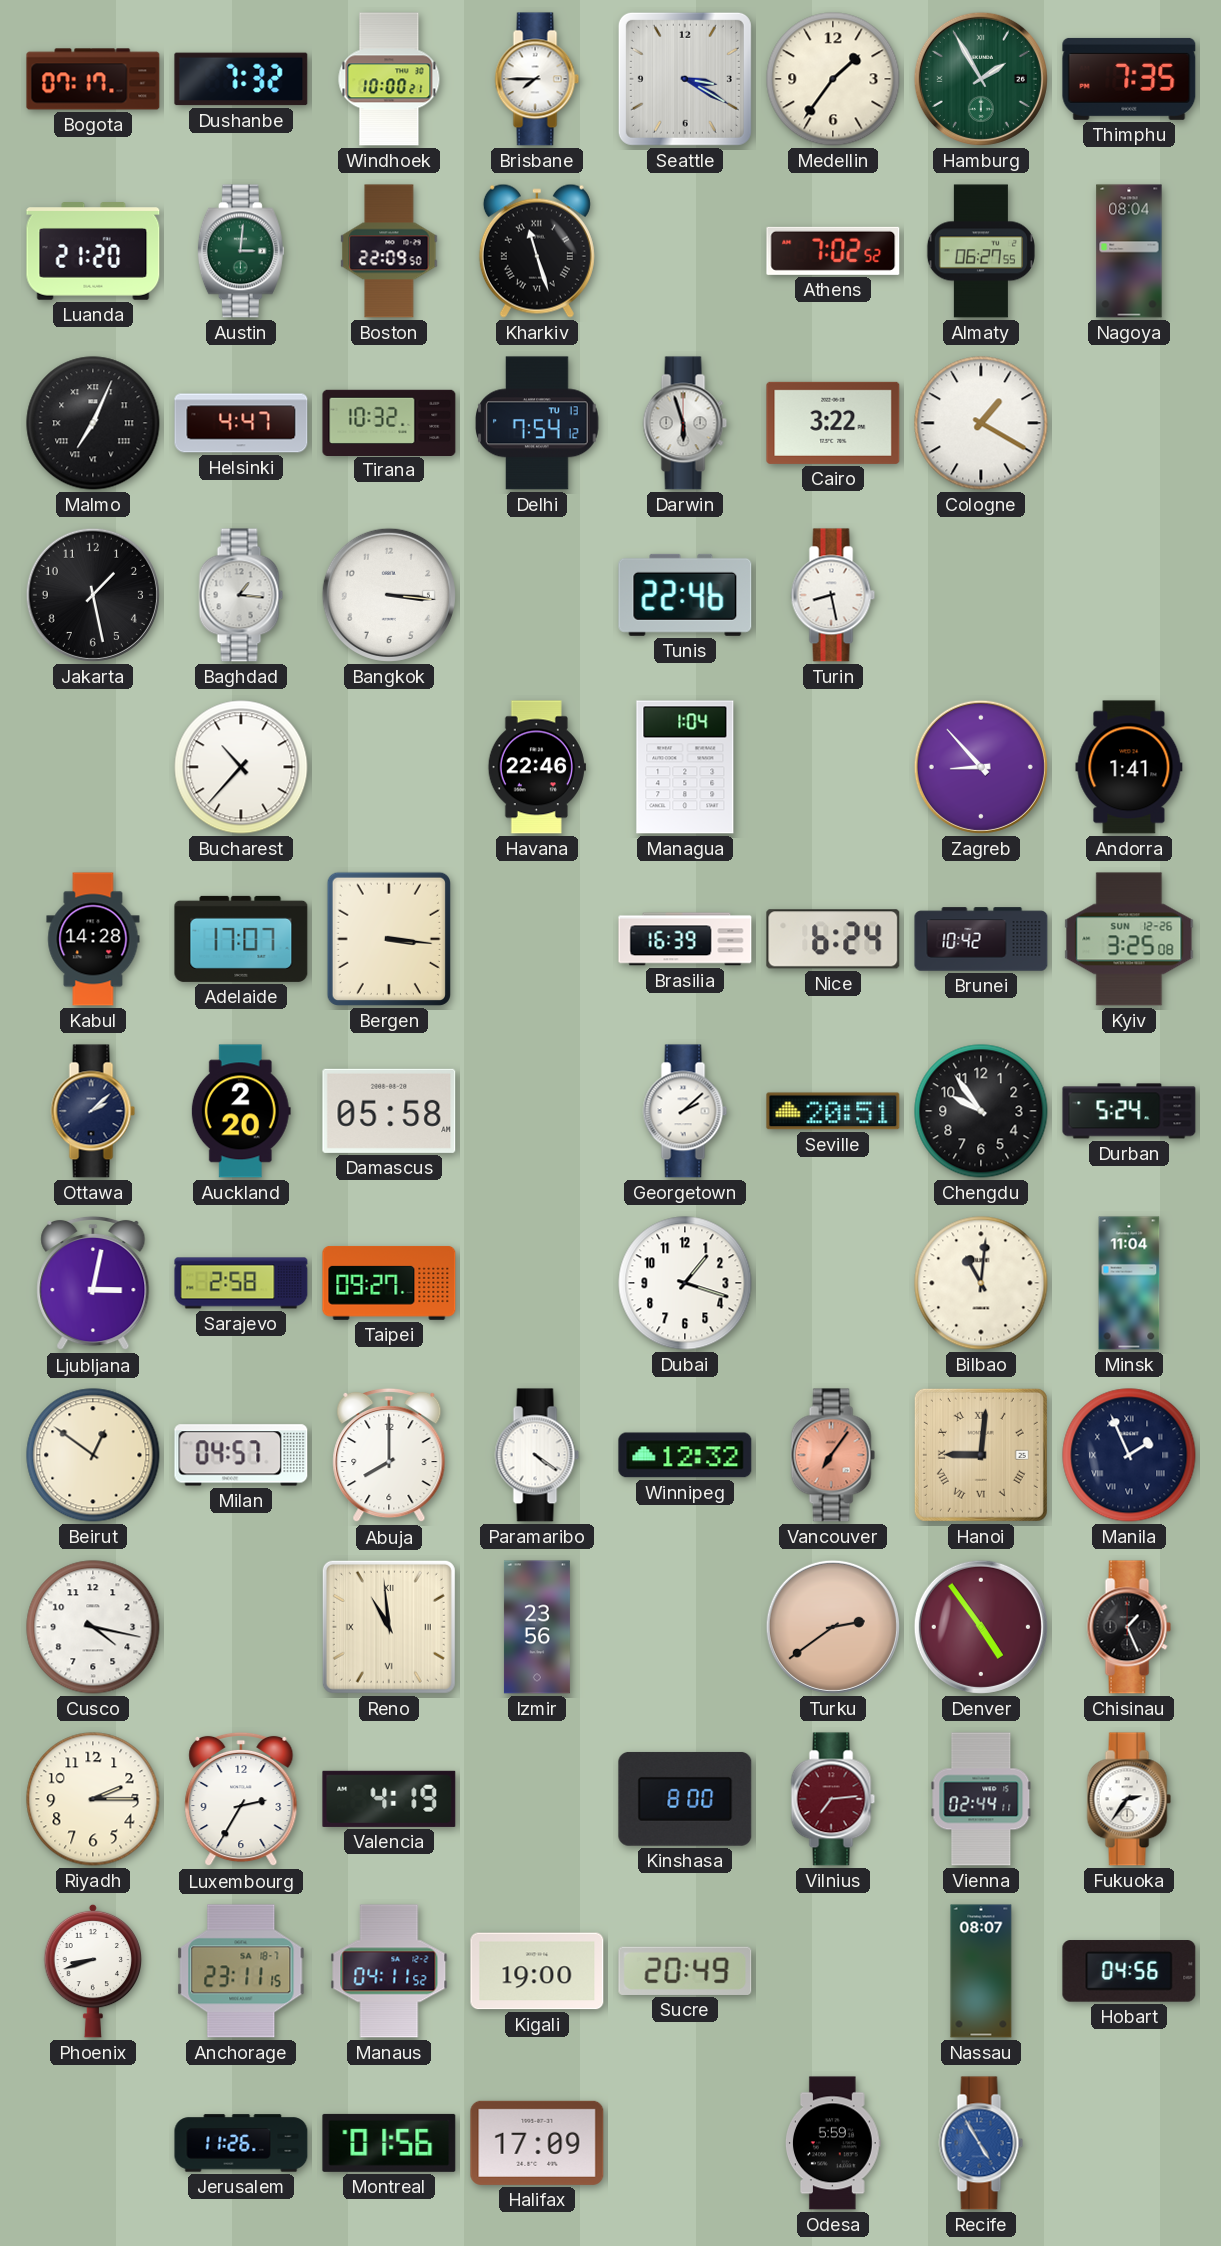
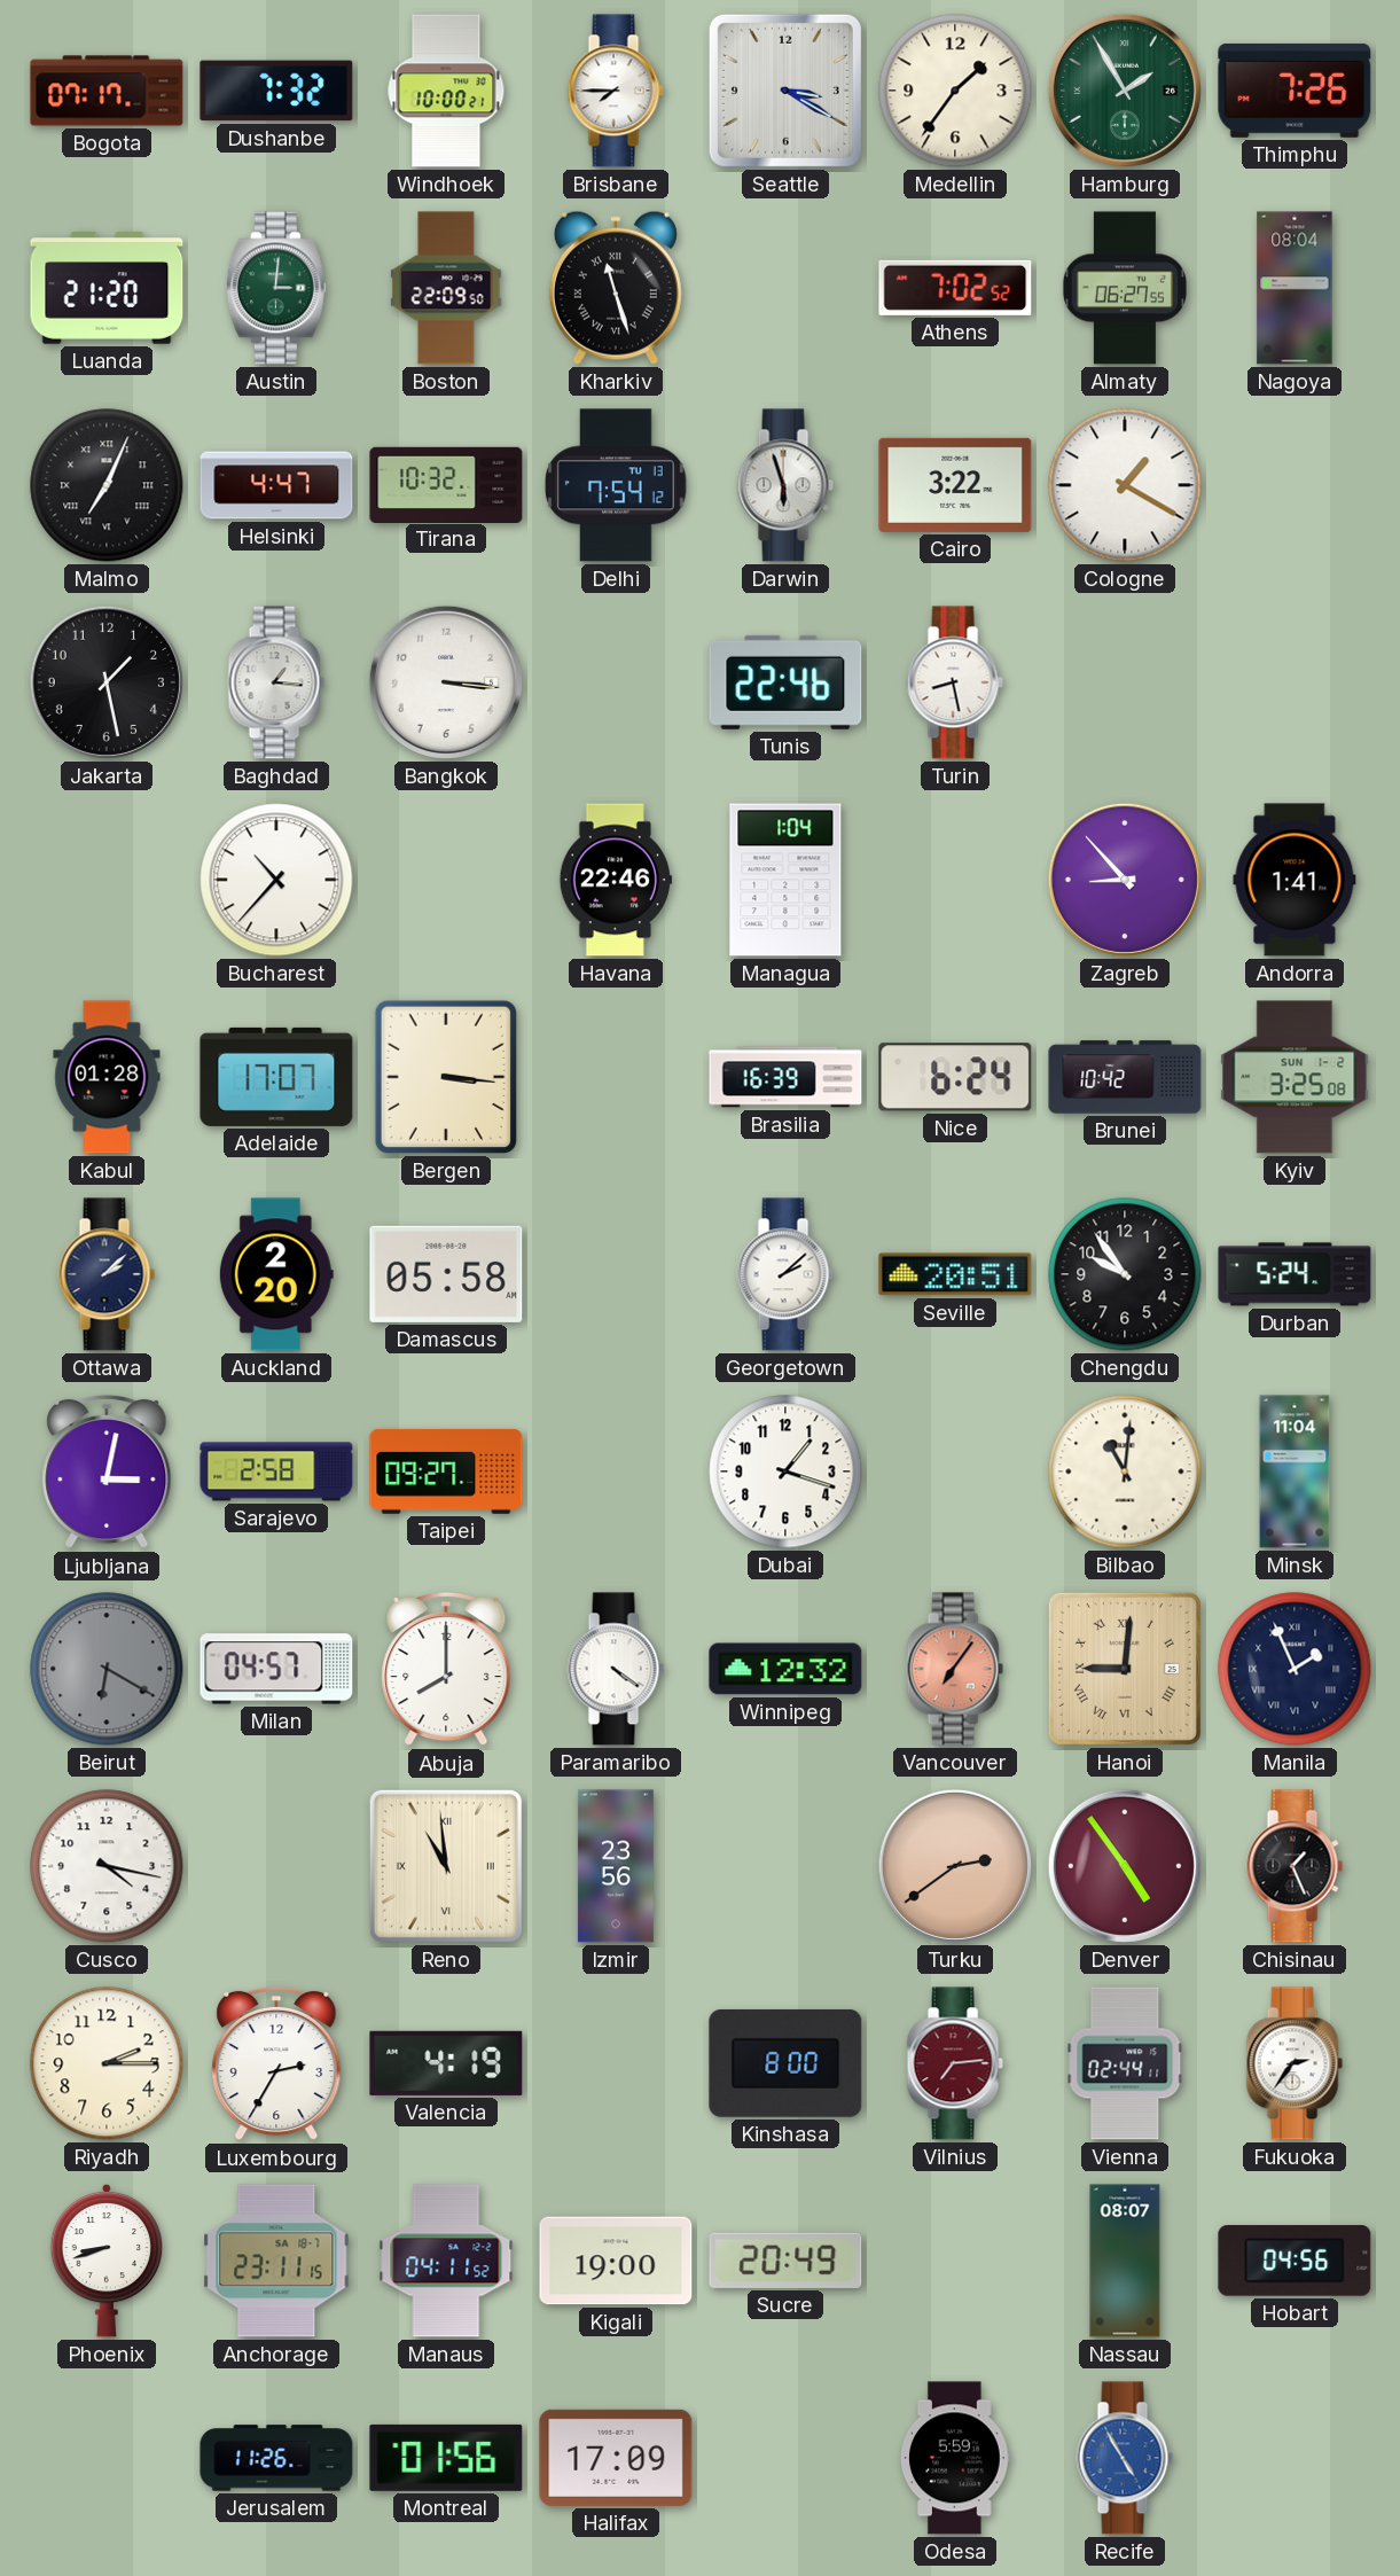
Thimphu: 7:35 -> 7:26
Kabul: 14:28 -> 01:28
Kyiv date: SUN 12-26 -> SUN 1-2
Beirut: 12:51 -> 6:20
Beirut dial: cream -> grey
